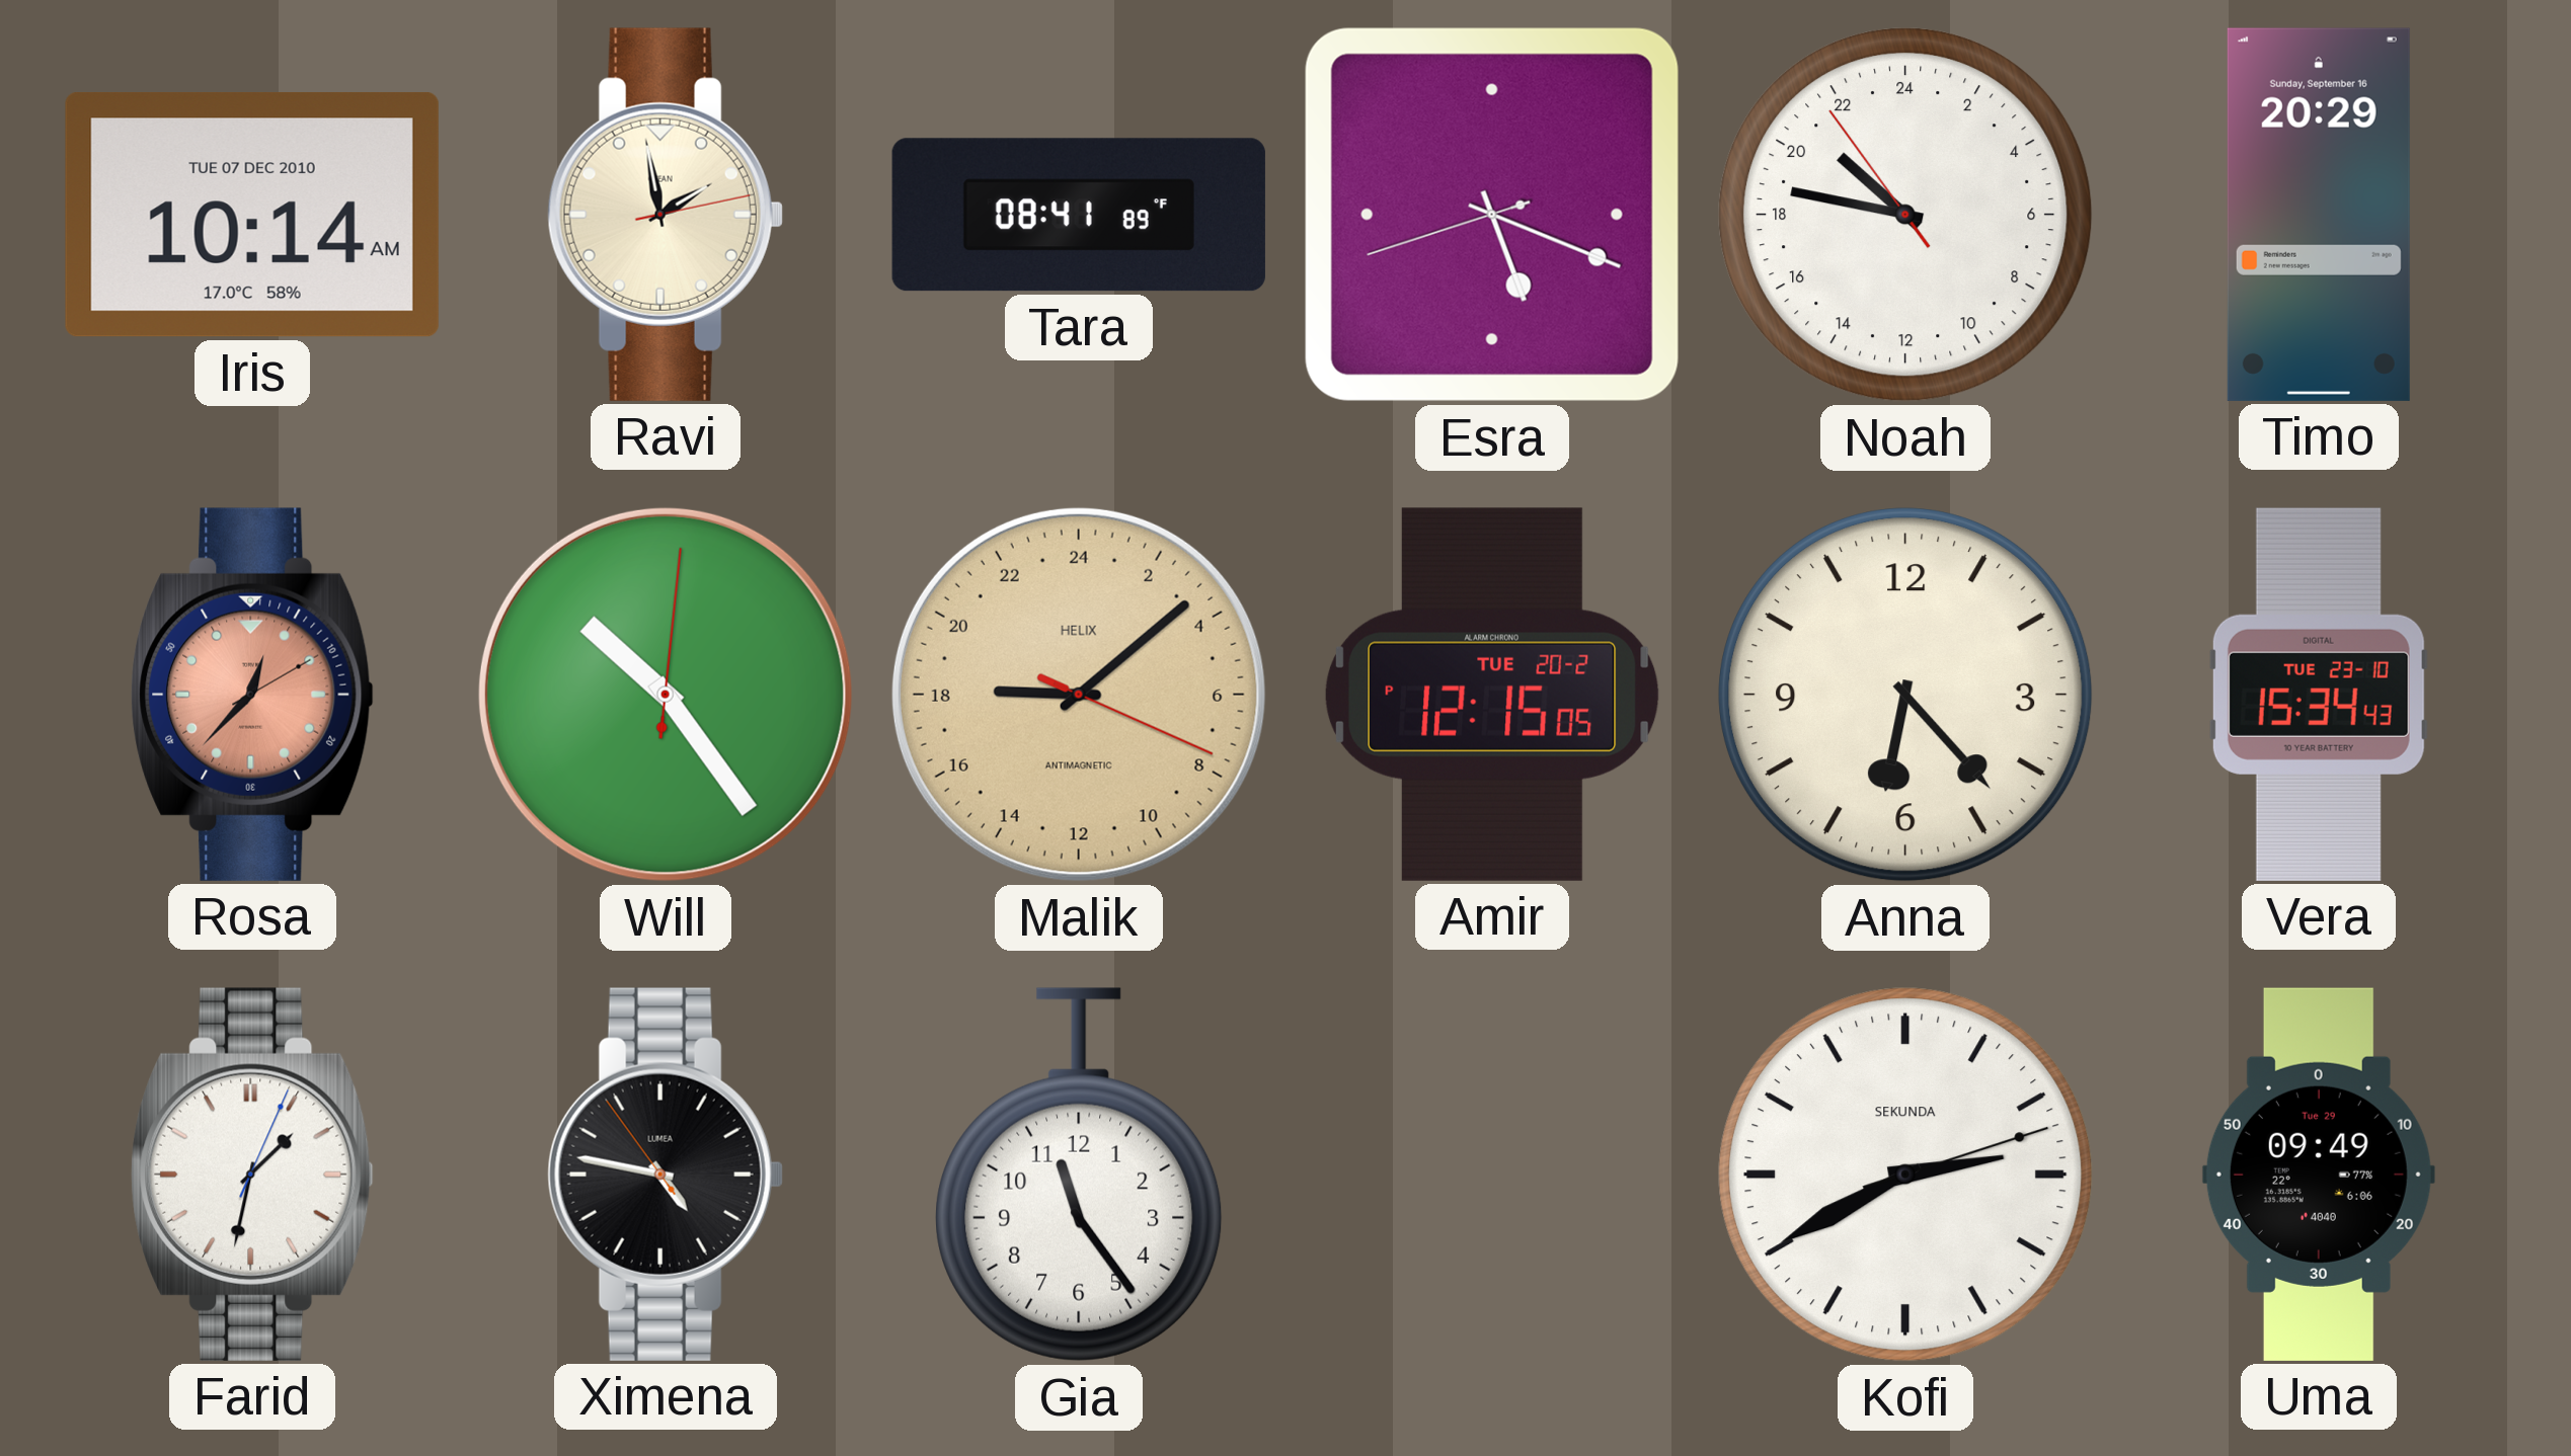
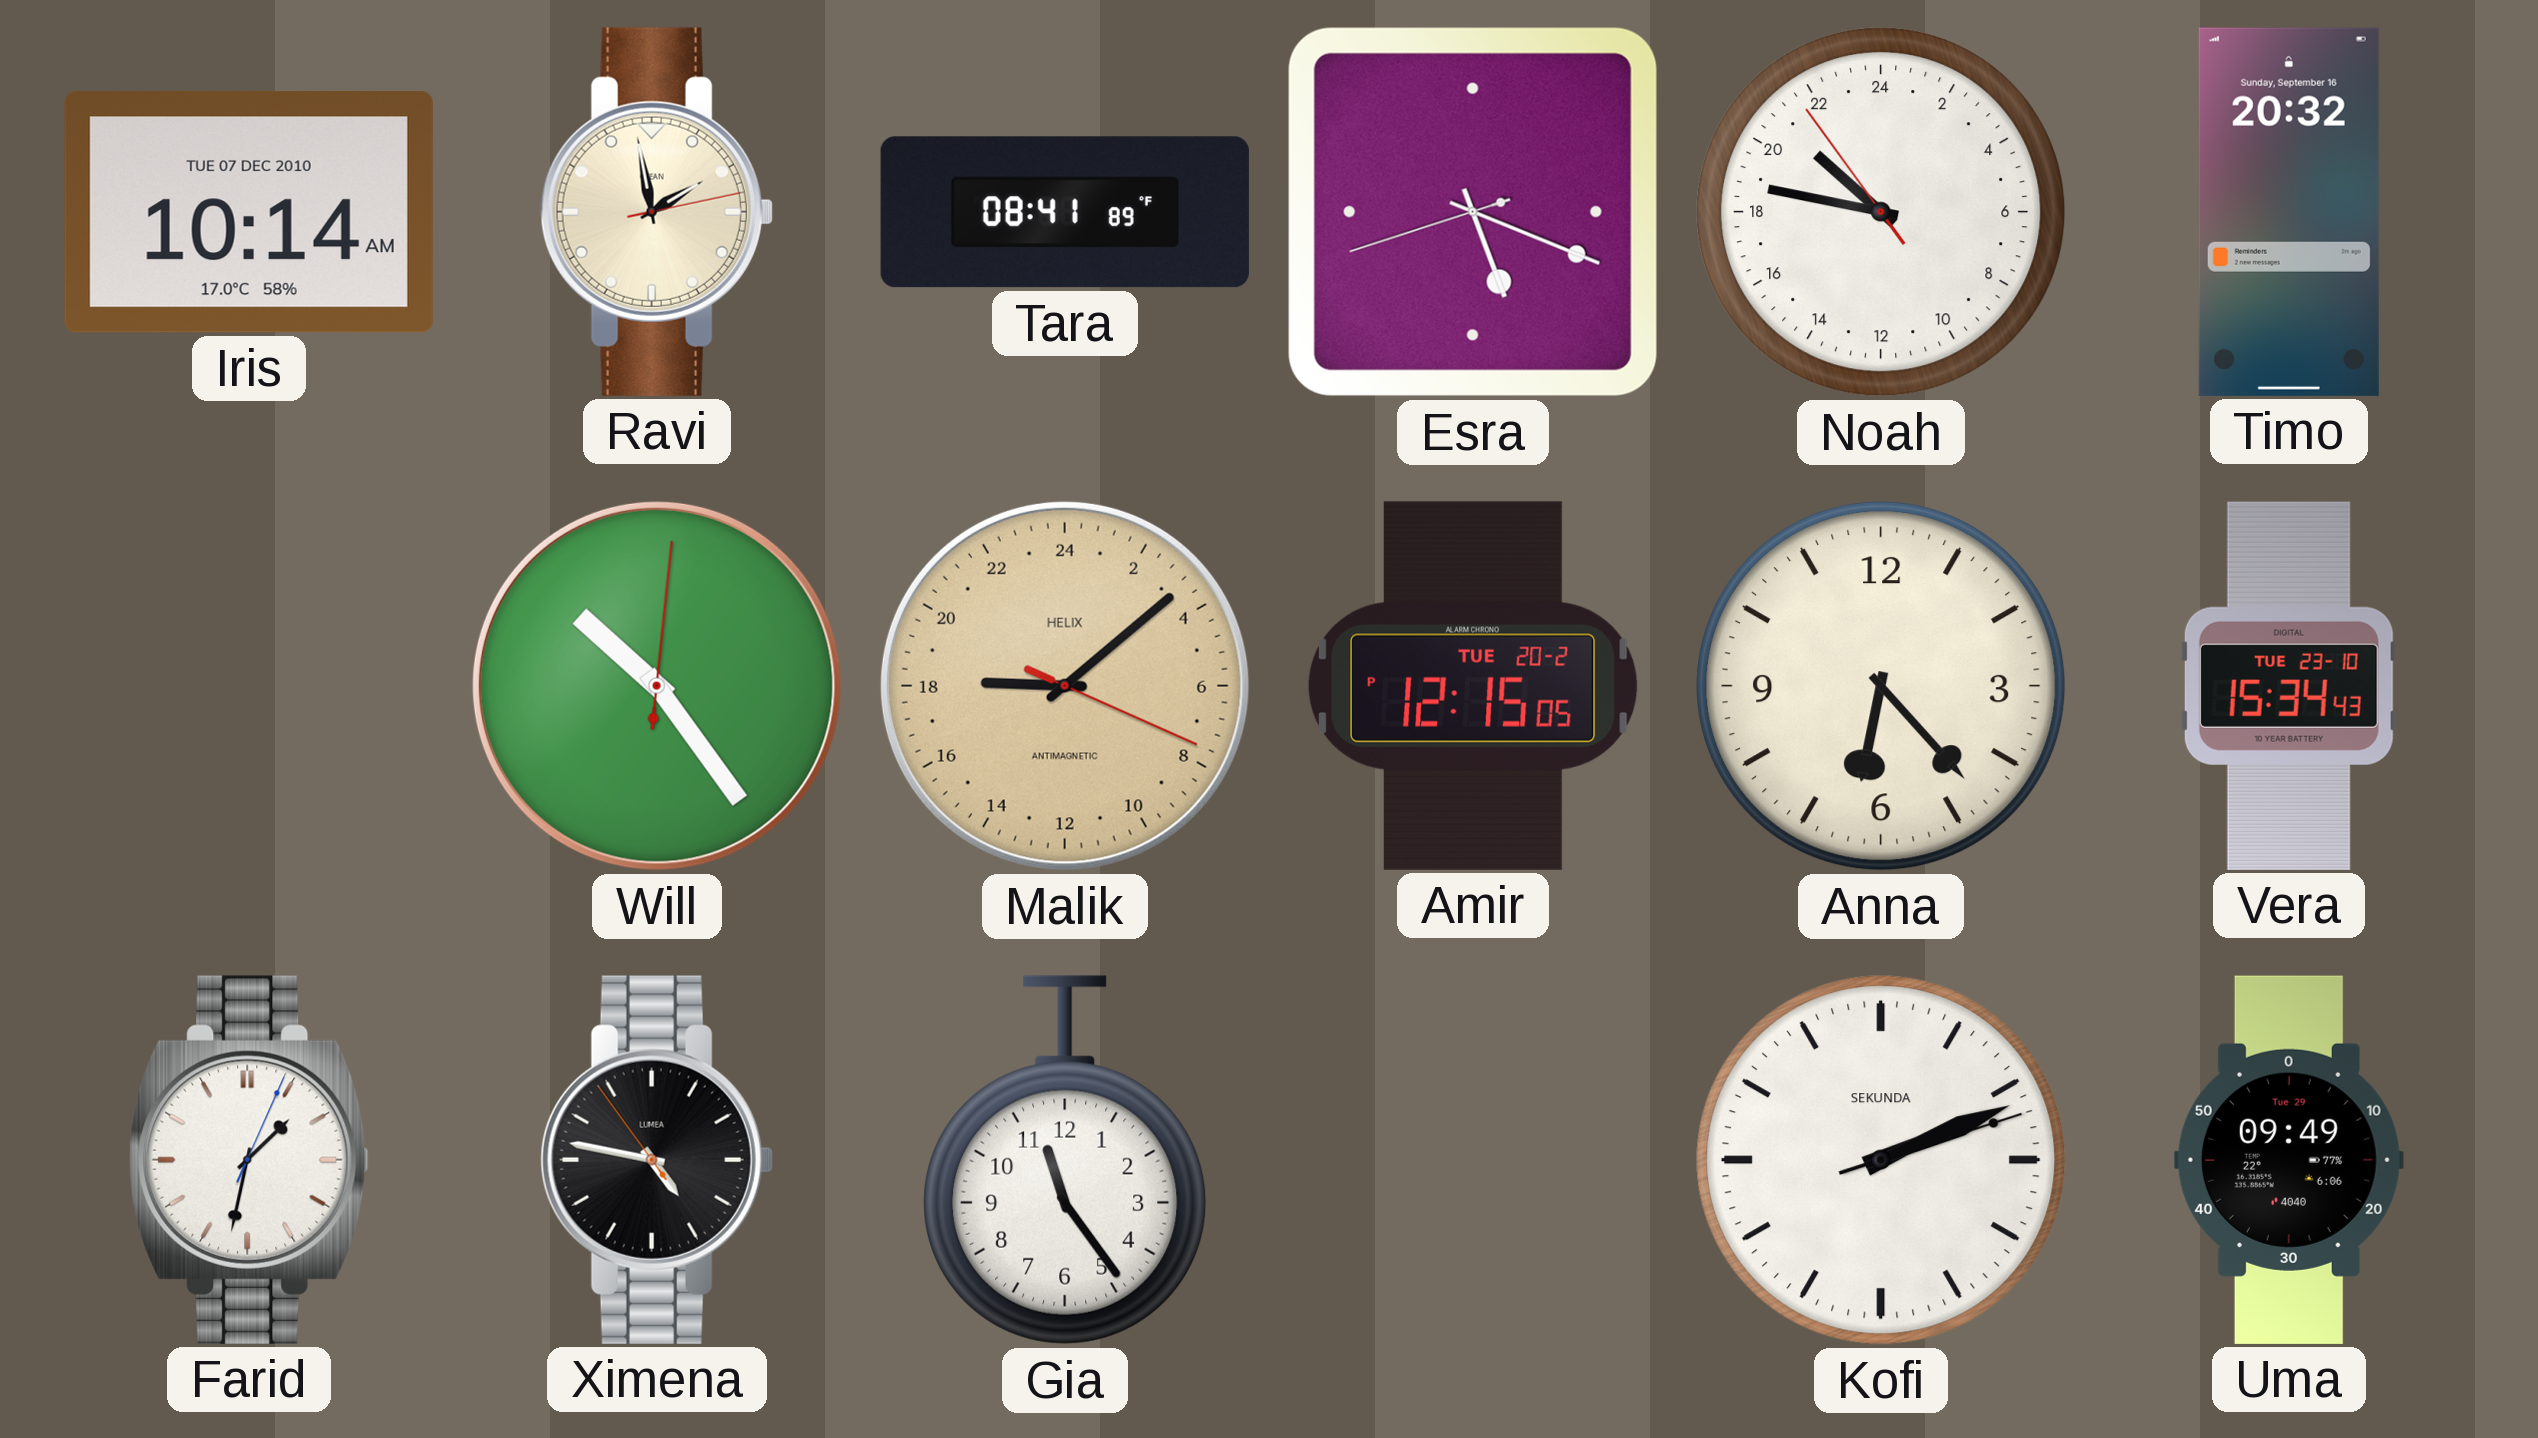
Timo: 20:29 -> 20:32
Rosa: 12:37 -> none
Kofi: 2:40 -> 2:11
